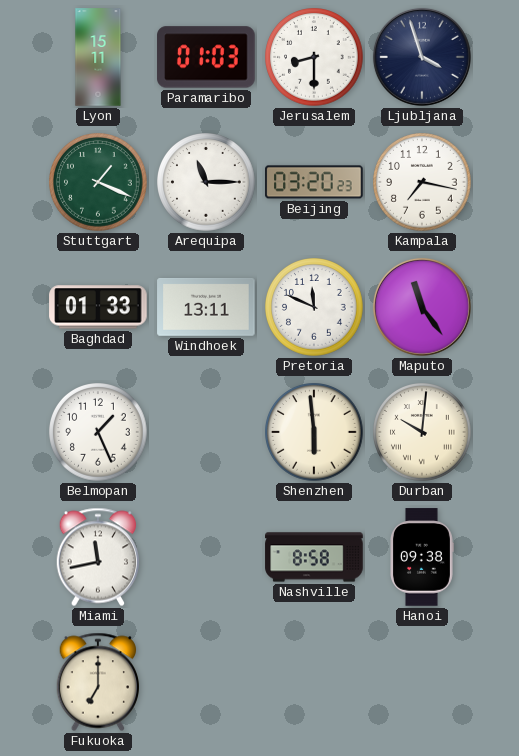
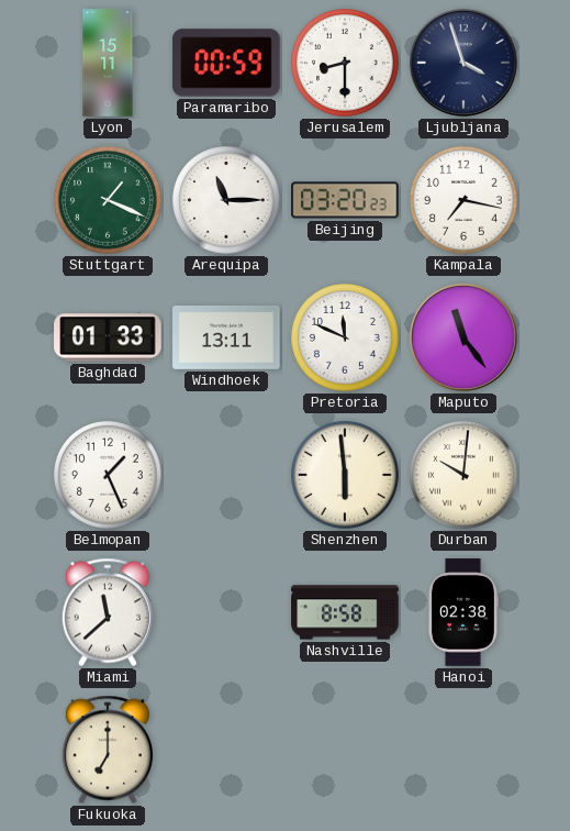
Paramaribo: 01:03 -> 00:59
Miami: 11:43 -> 11:38
Hanoi: 09:38 -> 02:38
